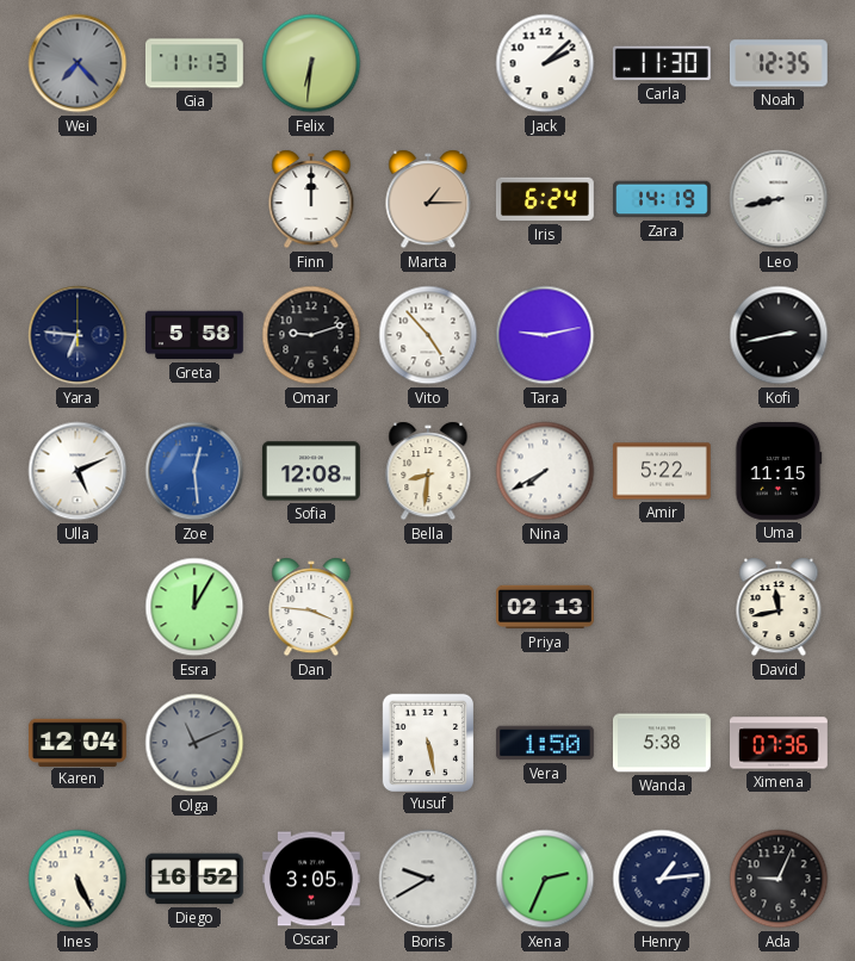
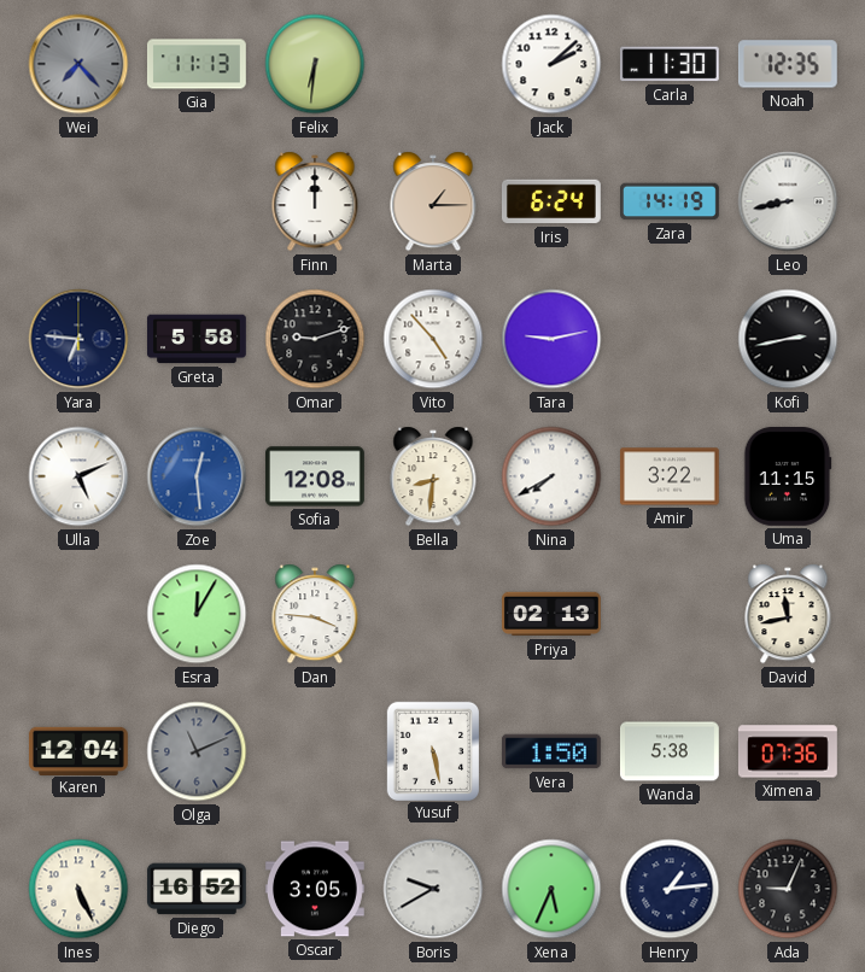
Amir: 5:22 -> 3:22
Xena: 2:34 -> 5:34
